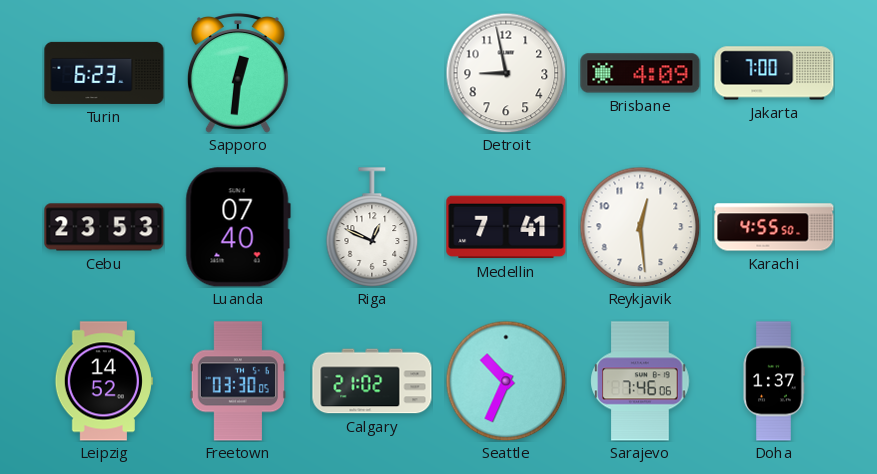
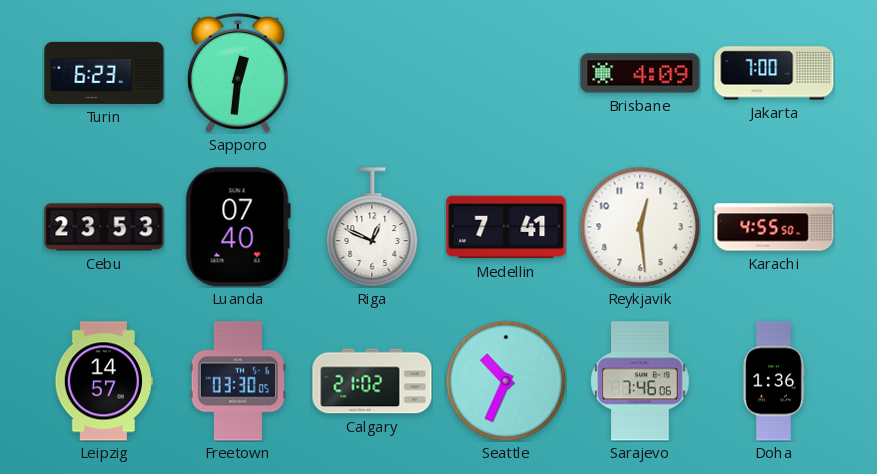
Detroit: 8:58 -> none
Leipzig: 14:52 -> 14:57
Doha: 1:37 -> 1:36
